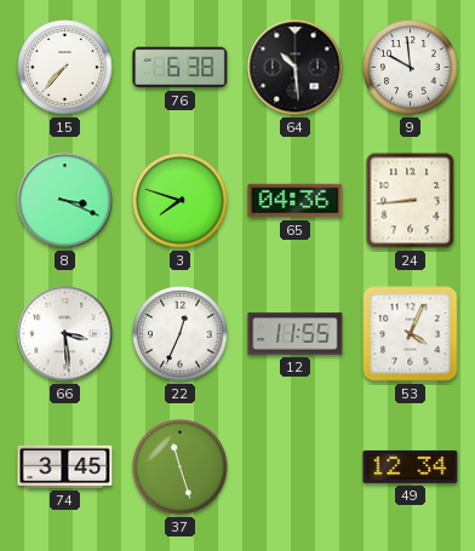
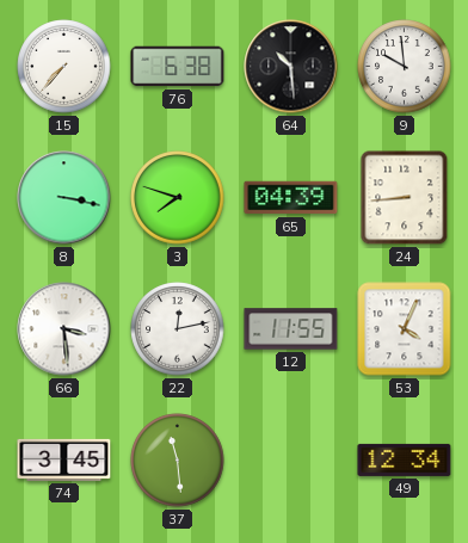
8: 3:19 -> 3:17
65: 04:36 -> 04:39
22: 12:34 -> 12:13
37: 11:27 -> 11:29
